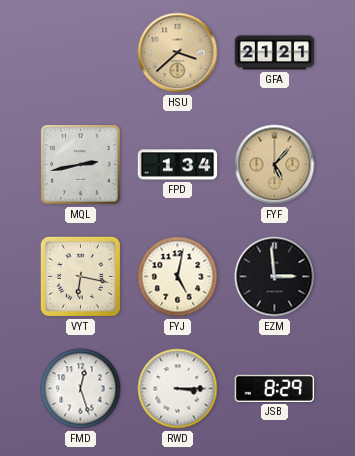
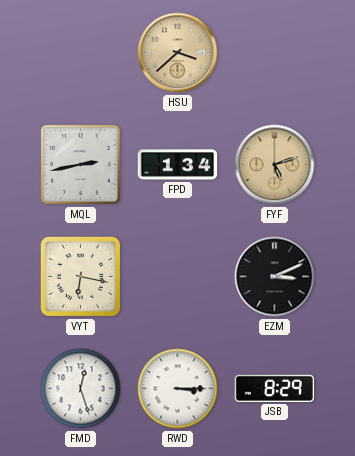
GFA: 21:21 -> none
FYF: 5:07 -> 5:12
FYJ: 5:02 -> none
EZM: 2:59 -> 3:11
